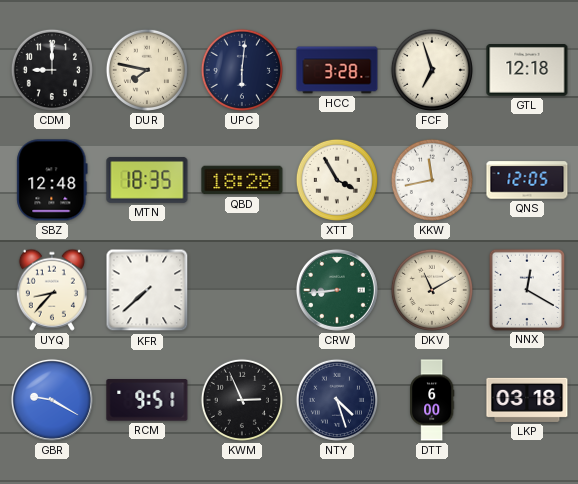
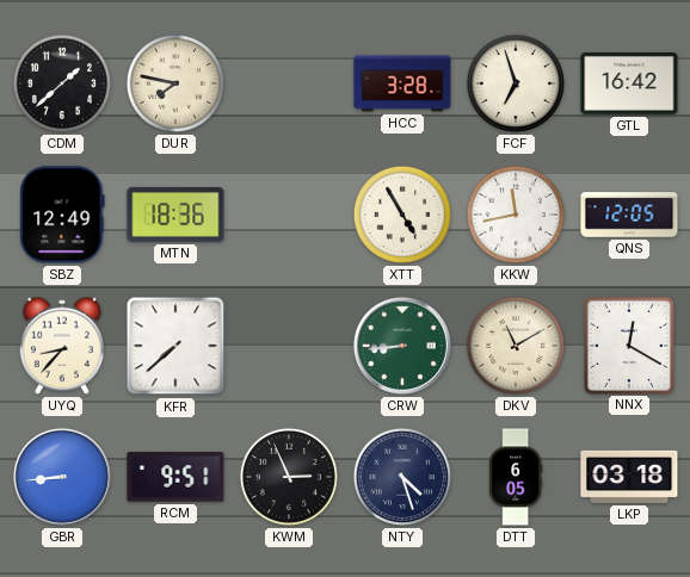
CDM: 9:00 -> 1:38
UPC: 6:01 -> none
GTL: 12:18 -> 16:42
SBZ: 12:48 -> 12:49
MTN: 18:35 -> 18:36
QBD: 18:28 -> none
XTT: 3:55 -> 4:55
GBR: 9:20 -> 8:44
DTT: 6:00 -> 6:05
